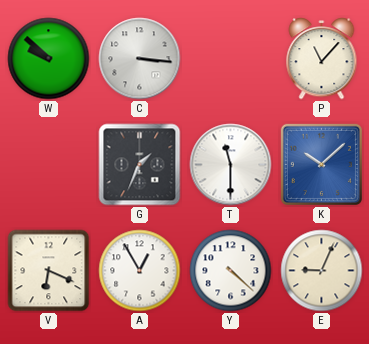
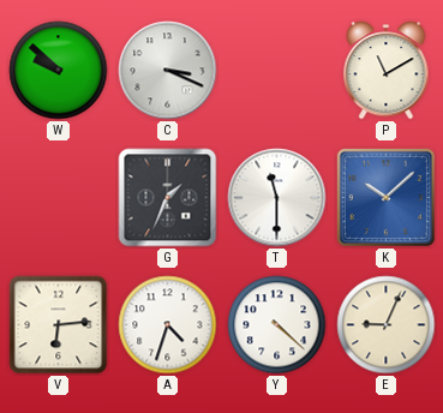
C: 3:16 -> 3:19
P: 11:07 -> 11:10
V: 6:19 -> 6:14
A: 12:55 -> 4:33
